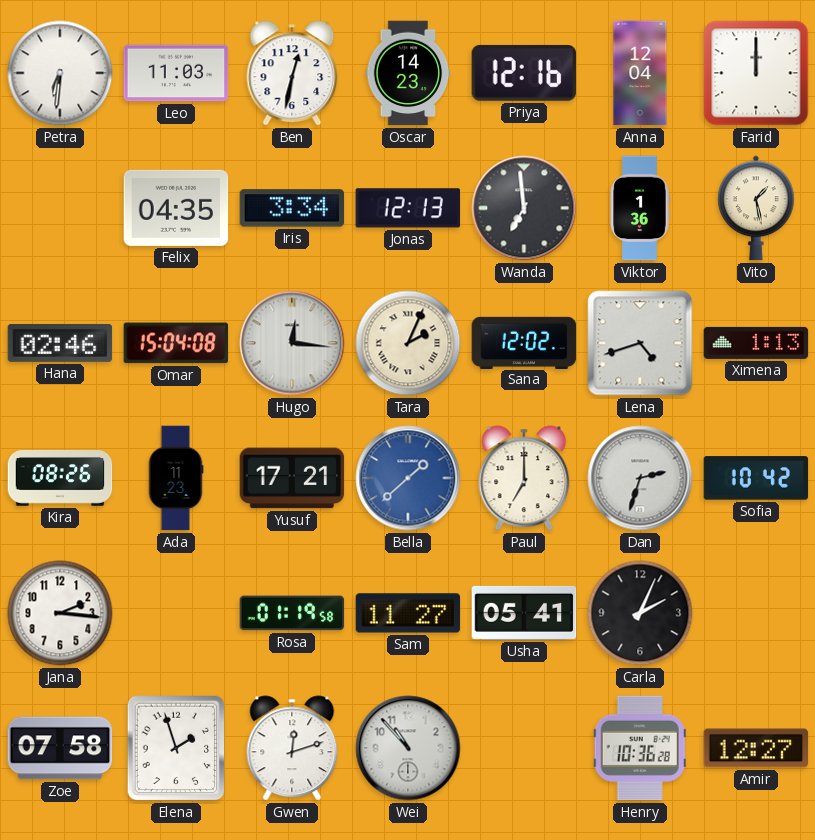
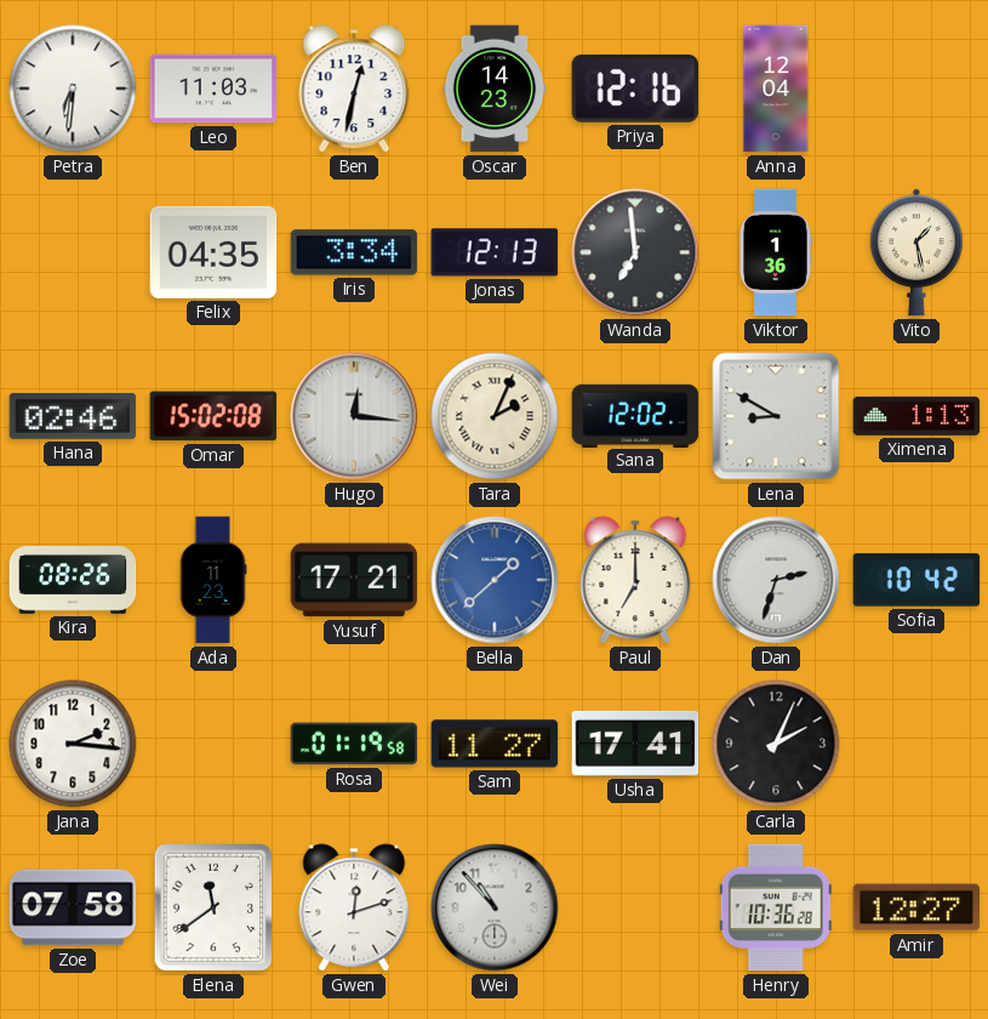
Farid: 12:00 -> none
Omar: 15:04 -> 15:02
Lena: 4:42 -> 8:50
Usha: 05:41 -> 17:41
Elena: 1:57 -> 11:39
